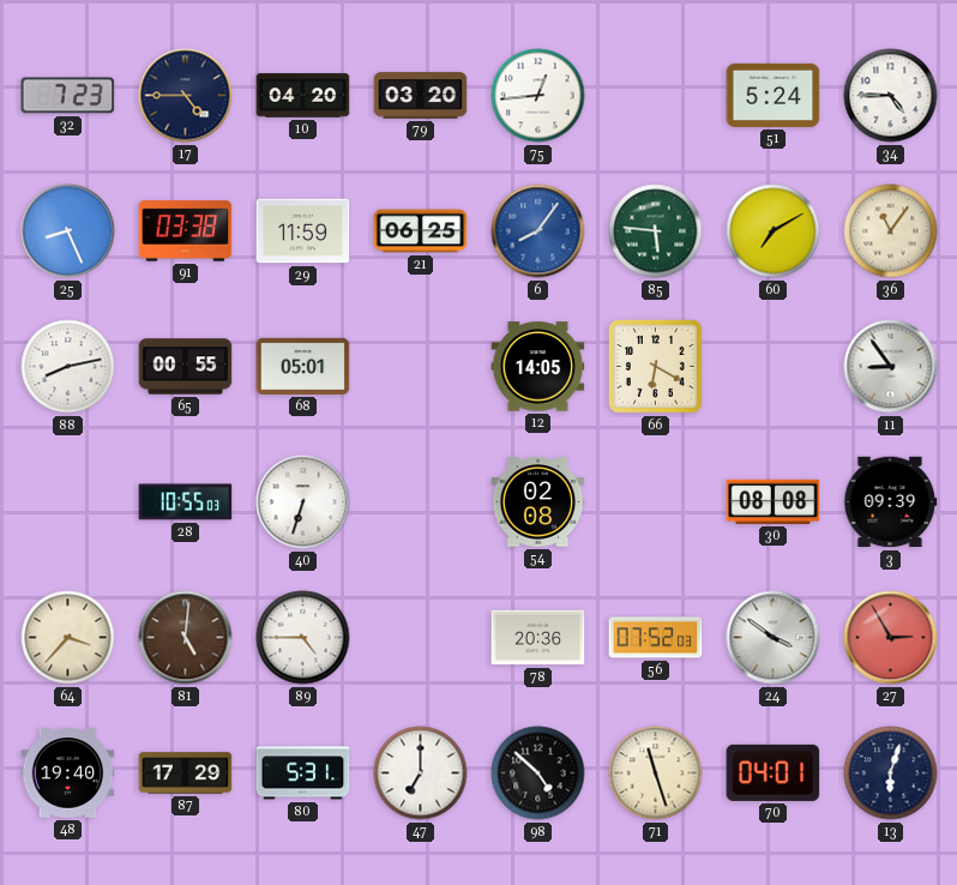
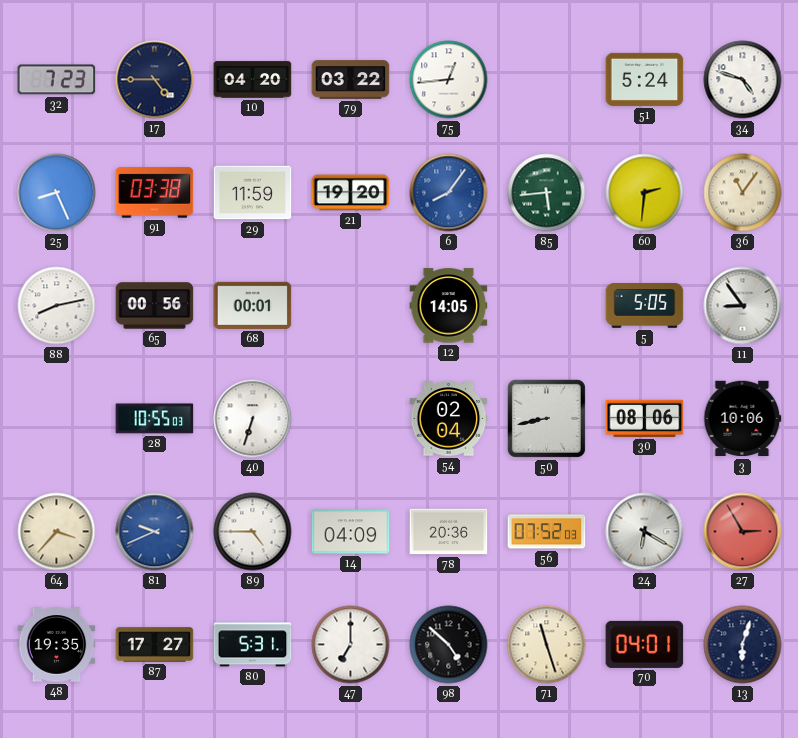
79: 03:20 -> 03:22
34: 4:45 -> 4:48
21: 06:25 -> 19:20
85: 5:46 -> 5:44
60: 7:10 -> 2:31
65: 00:55 -> 00:56
68: 05:01 -> 00:01
66: 6:20 -> none
5: none -> 5:05
54: 02:08 -> 02:04
50: none -> 8:43
30: 08:08 -> 08:06
3: 09:39 -> 10:06
81: 5:01 -> 9:41
81 dial: brown -> blue
14: none -> 04:09
24: 3:51 -> 6:20
48: 19:40 -> 19:35
87: 17:29 -> 17:27
